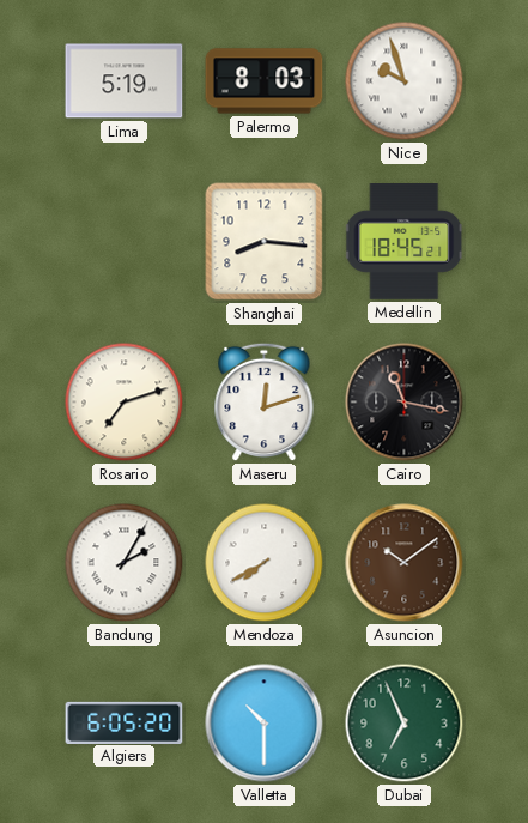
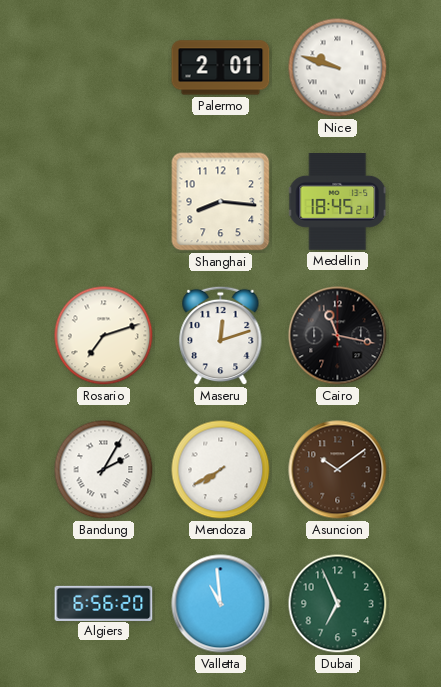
Lima: 5:19 -> none
Palermo: 8:03 -> 2:01
Nice: 9:57 -> 9:48
Algiers: 6:05 -> 6:56
Valletta: 10:30 -> 10:59
